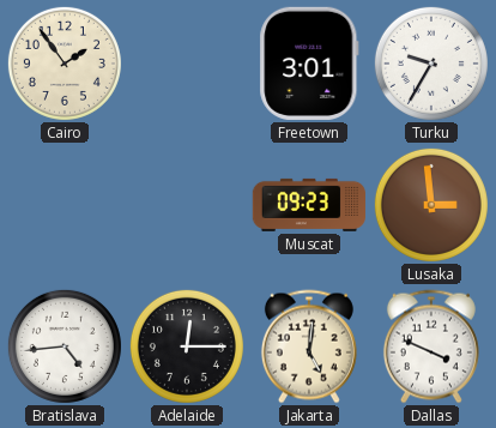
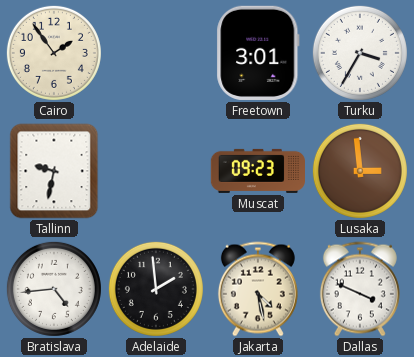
Turku: 9:35 -> 3:35
Tallinn: none -> 9:32
Adelaide: 12:15 -> 1:59
Jakarta: 5:01 -> 4:28
